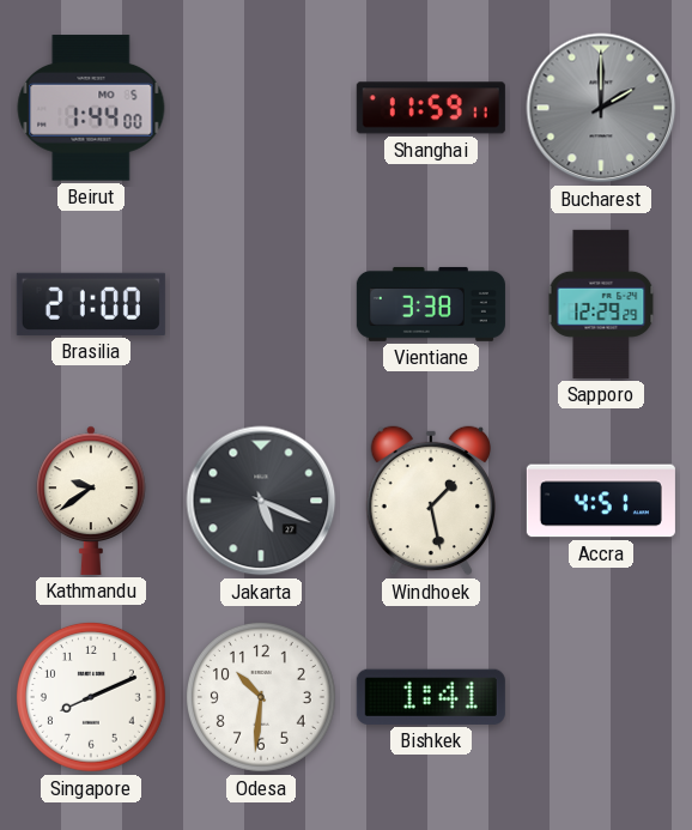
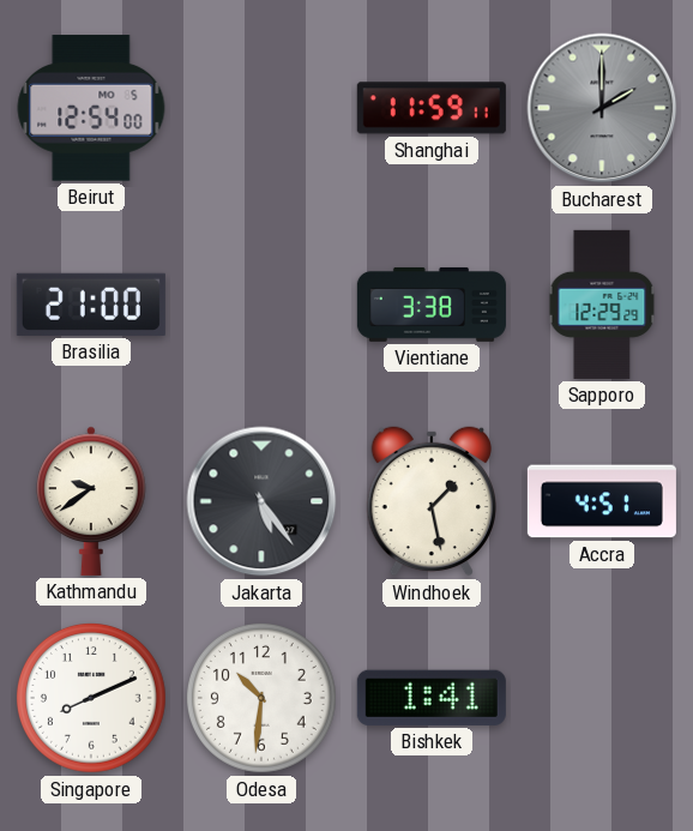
Beirut: 1:44 -> 12:54
Jakarta: 5:19 -> 5:24
